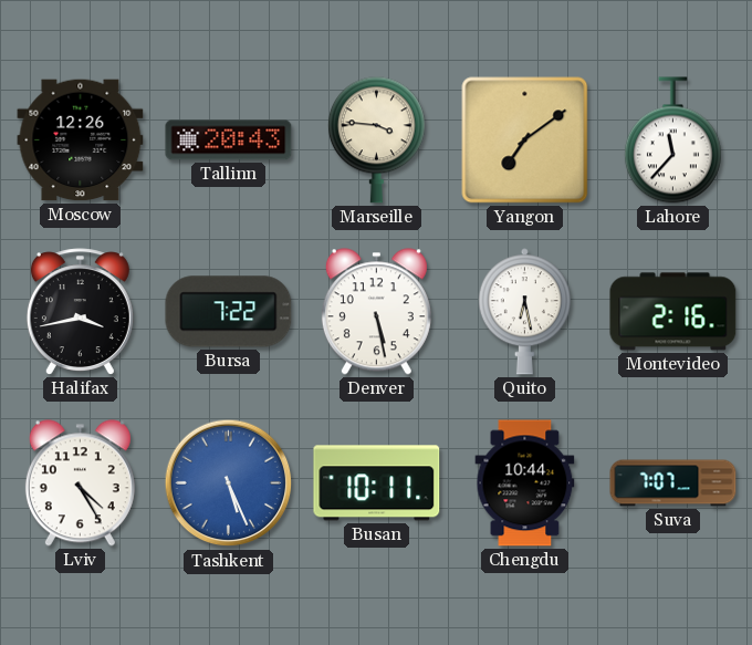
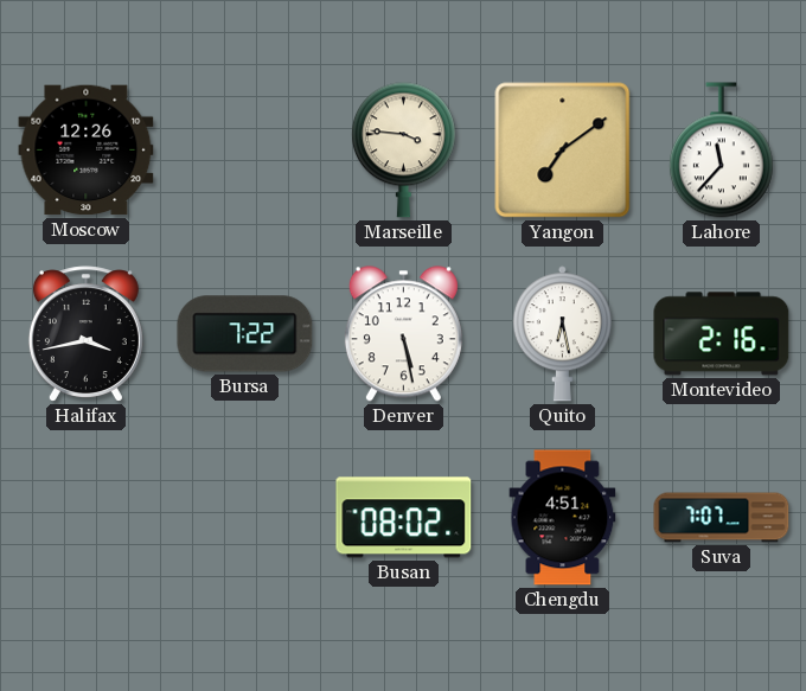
Tallinn: 20:43 -> none
Lviv: 4:25 -> none
Tashkent: 5:26 -> none
Busan: 10:11 -> 08:02
Chengdu: 10:44 -> 4:51
